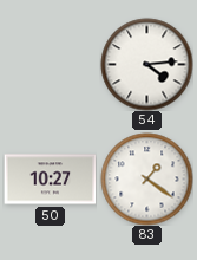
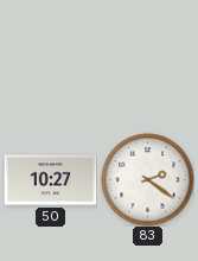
54: 4:14 -> none
83: 1:21 -> 2:21
